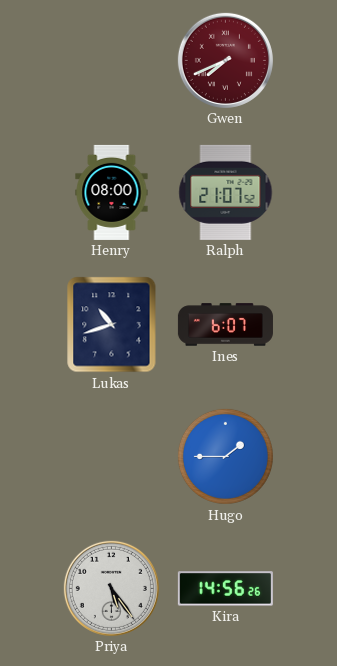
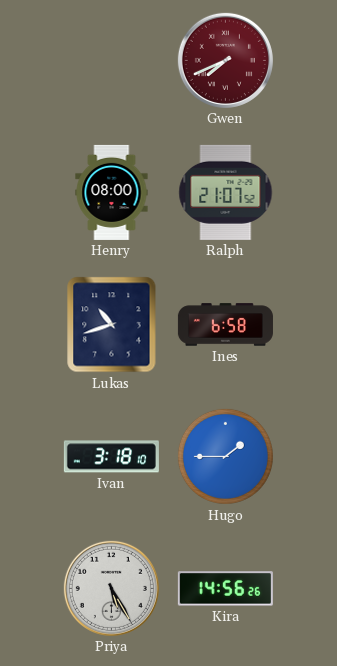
Ines: 6:07 -> 6:58
Ivan: none -> 3:18
Priya: 5:24 -> 5:25
